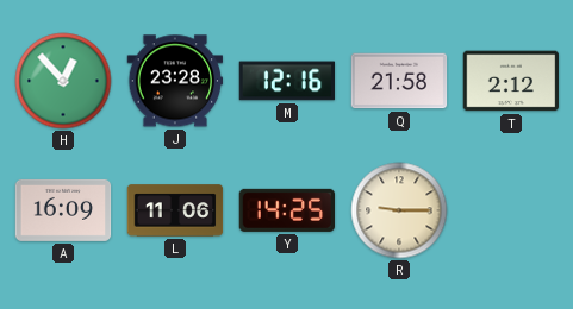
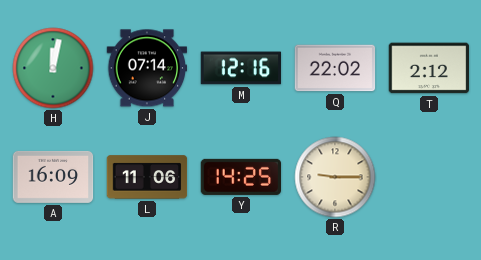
H: 12:53 -> 12:02
J: 23:28 -> 07:14
Q: 21:58 -> 22:02
